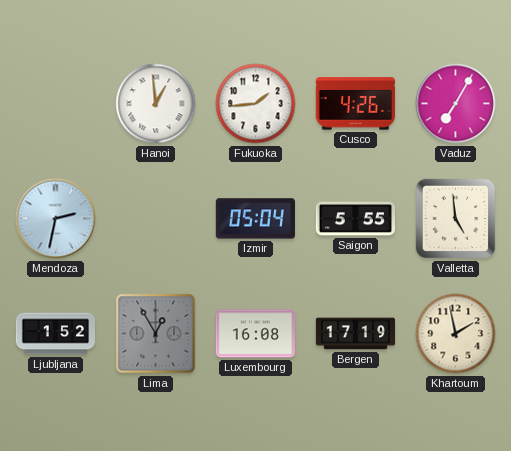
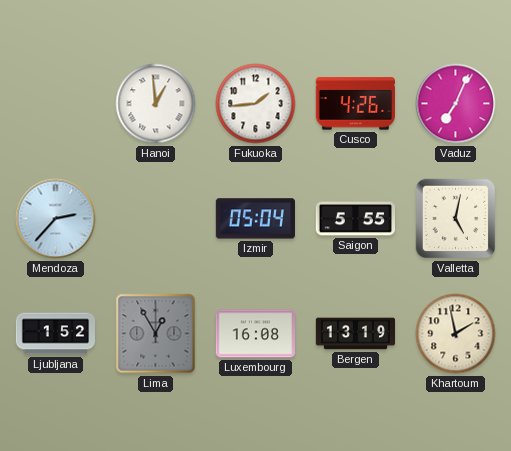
Vaduz: 7:05 -> 7:04
Mendoza: 2:32 -> 2:37
Valletta: 4:59 -> 5:02
Bergen: 17:19 -> 13:19
